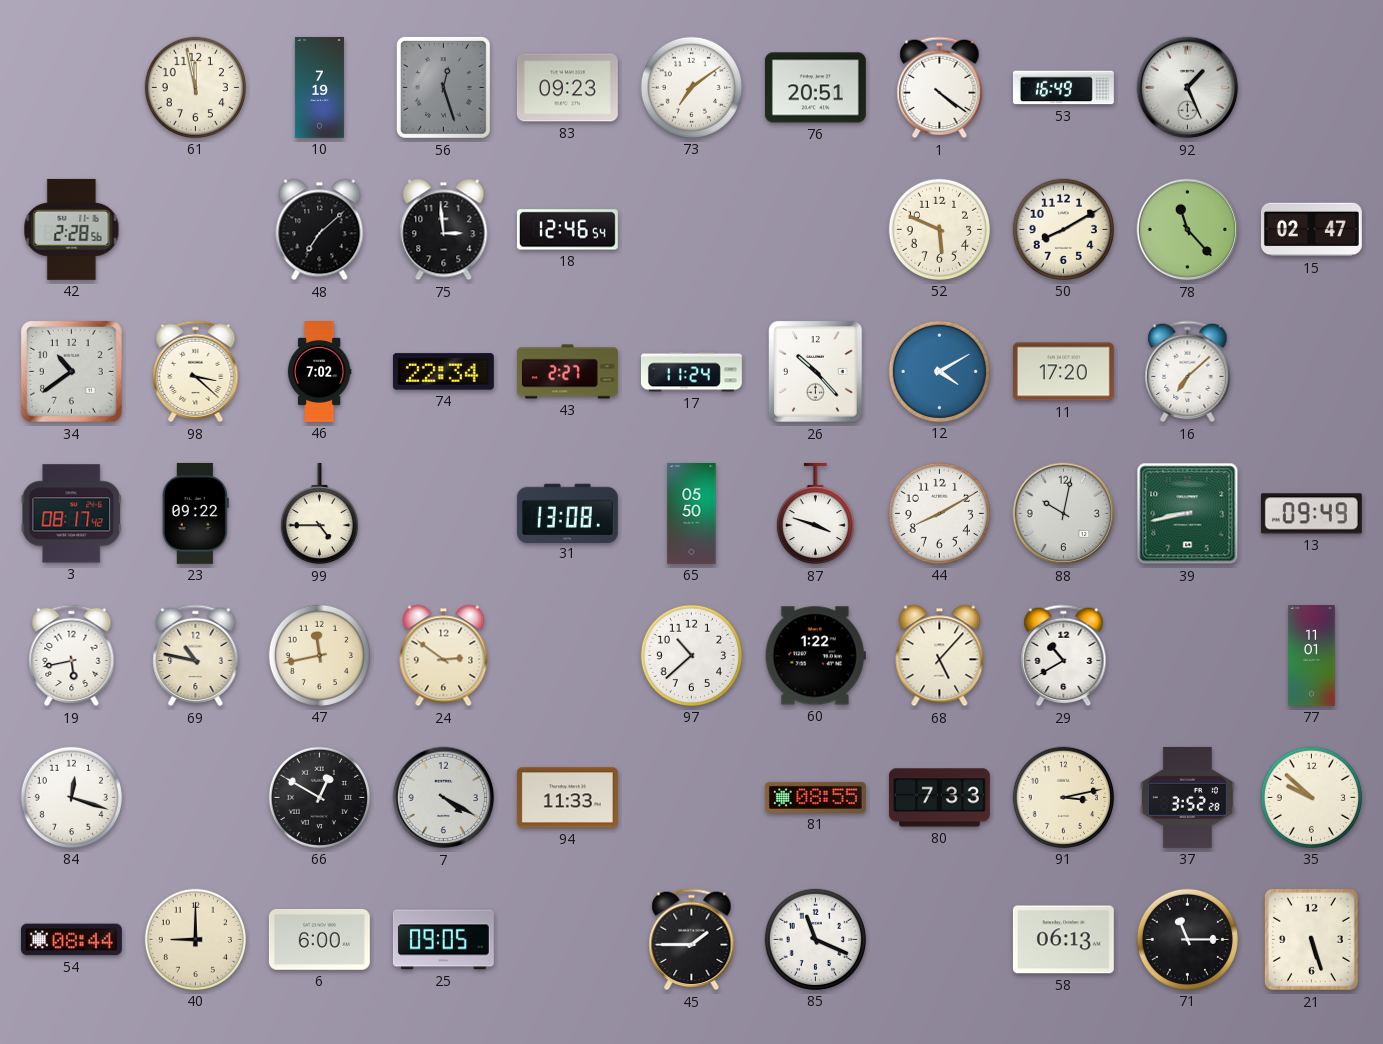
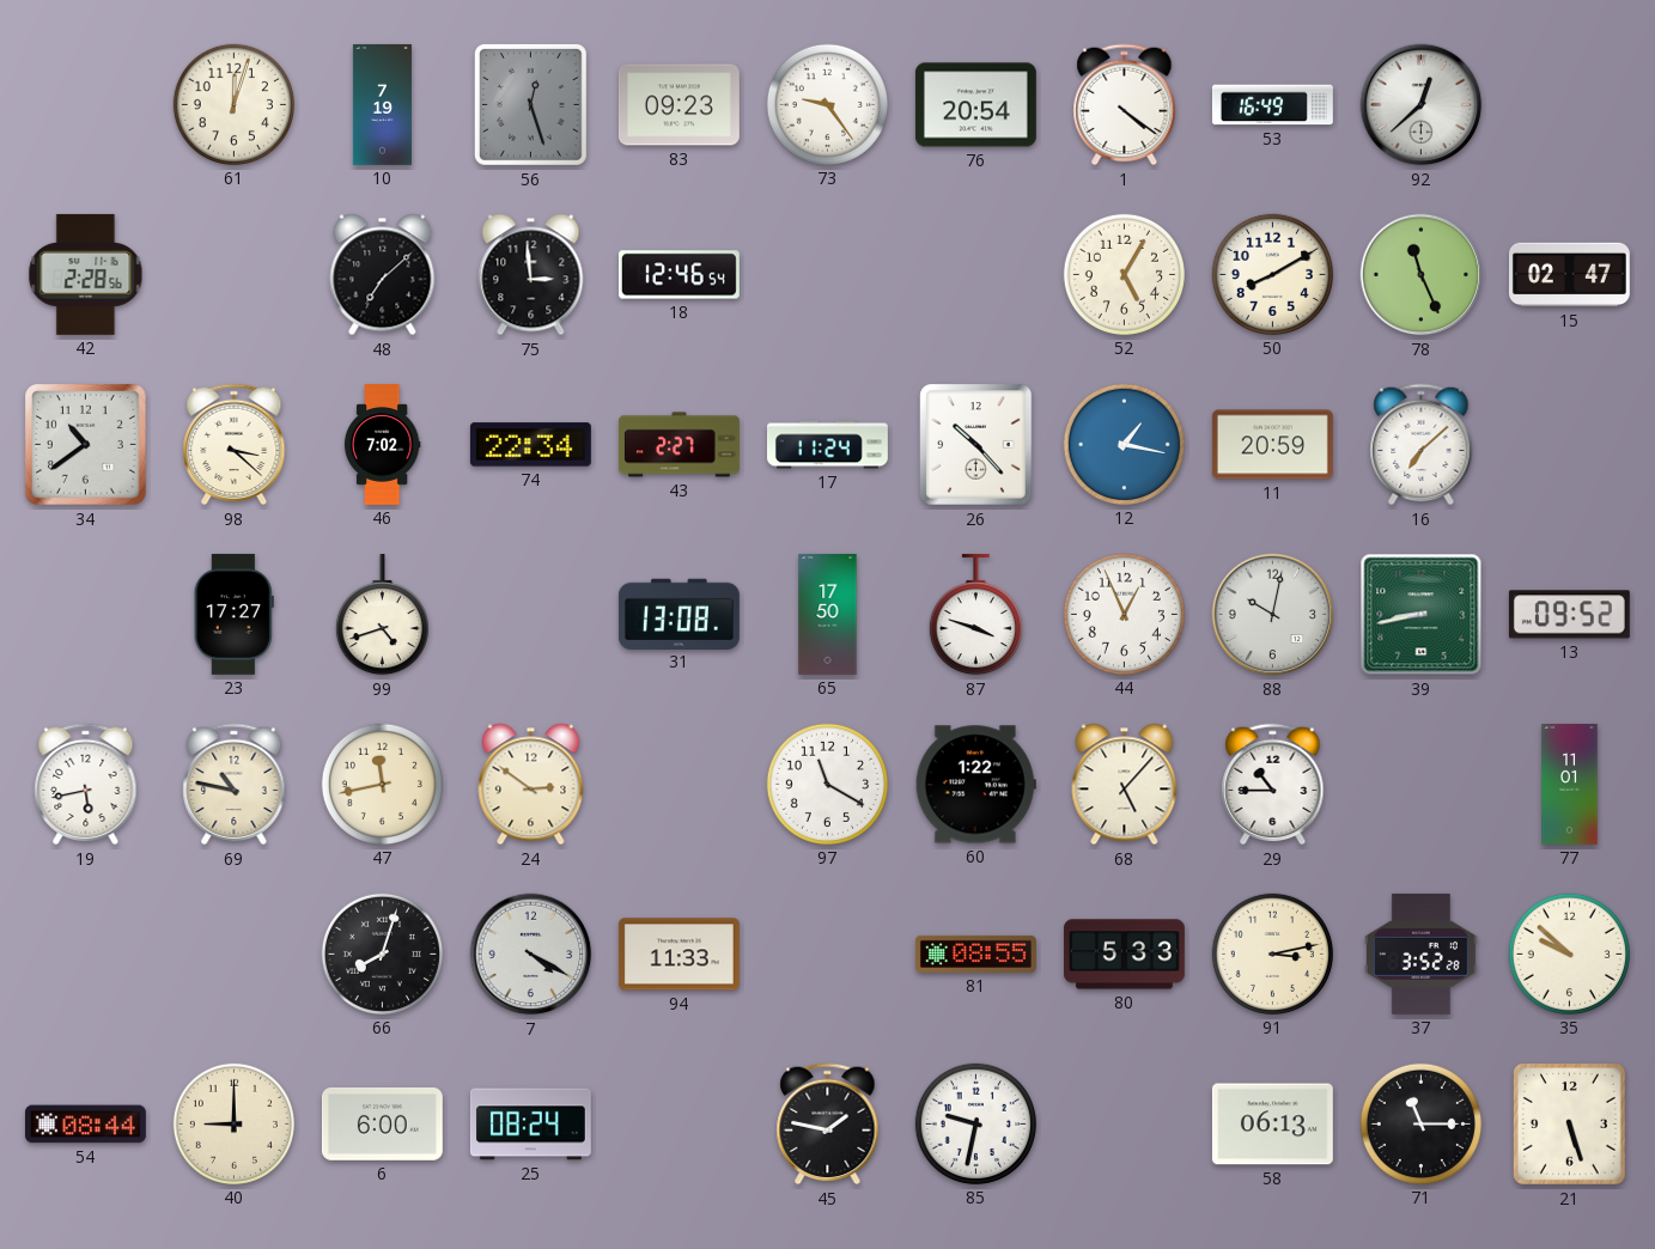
61: 11:58 -> 12:03
73: 7:09 -> 9:24
76: 20:51 -> 20:54
92: 1:26 -> 12:38
52: 5:49 -> 5:05
78: 11:23 -> 11:26
12: 4:10 -> 1:17
11: 17:20 -> 20:59
3: 08:17 -> none
23: 09:22 -> 17:27
99: 4:45 -> 4:42
65: 05:50 -> 17:50
44: 8:10 -> 12:56
13: 09:49 -> 09:52
97: 10:38 -> 11:20
29: 10:40 -> 10:45
84: 12:18 -> none
66: 12:50 -> 8:03
80: 7:33 -> 5:33
25: 09:05 -> 08:24
45: 1:45 -> 1:47
85: 11:19 -> 9:32
